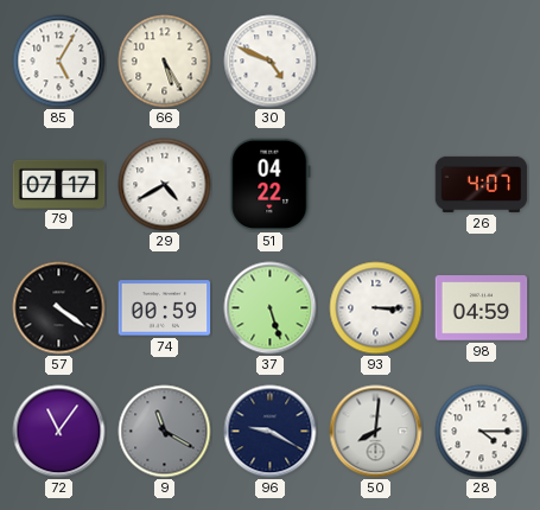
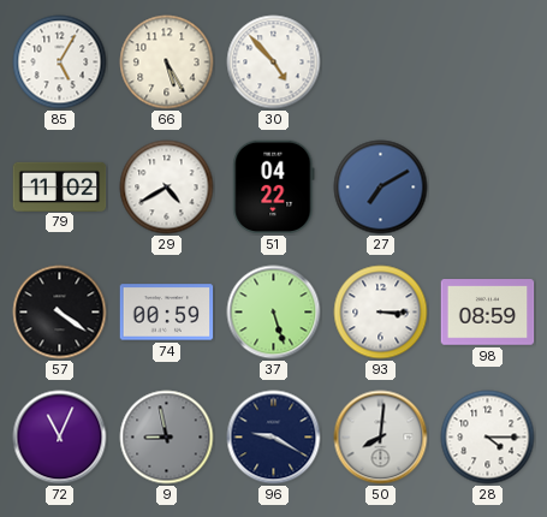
30: 4:49 -> 4:53
79: 07:17 -> 11:02
27: none -> 7:10
26: 4:07 -> none
98: 04:59 -> 08:59
72: 11:06 -> 11:04
9: 11:20 -> 8:58
